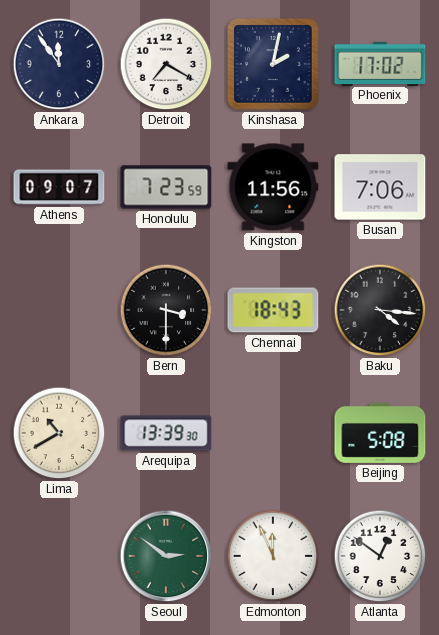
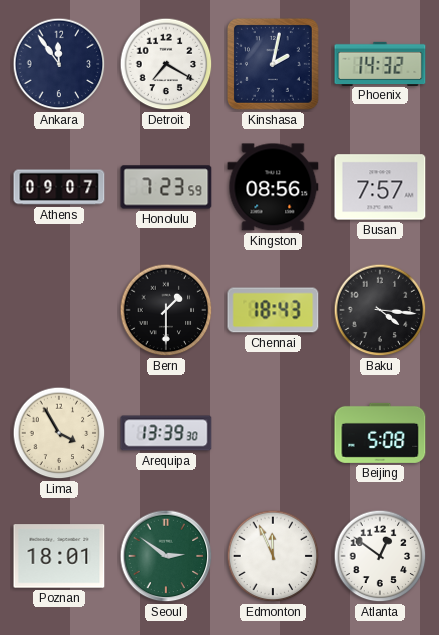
Phoenix: 17:02 -> 14:32
Kingston: 11:56 -> 08:56
Busan: 7:06 -> 7:57
Bern: 3:30 -> 1:30
Lima: 10:40 -> 3:55
Poznan: none -> 18:01
